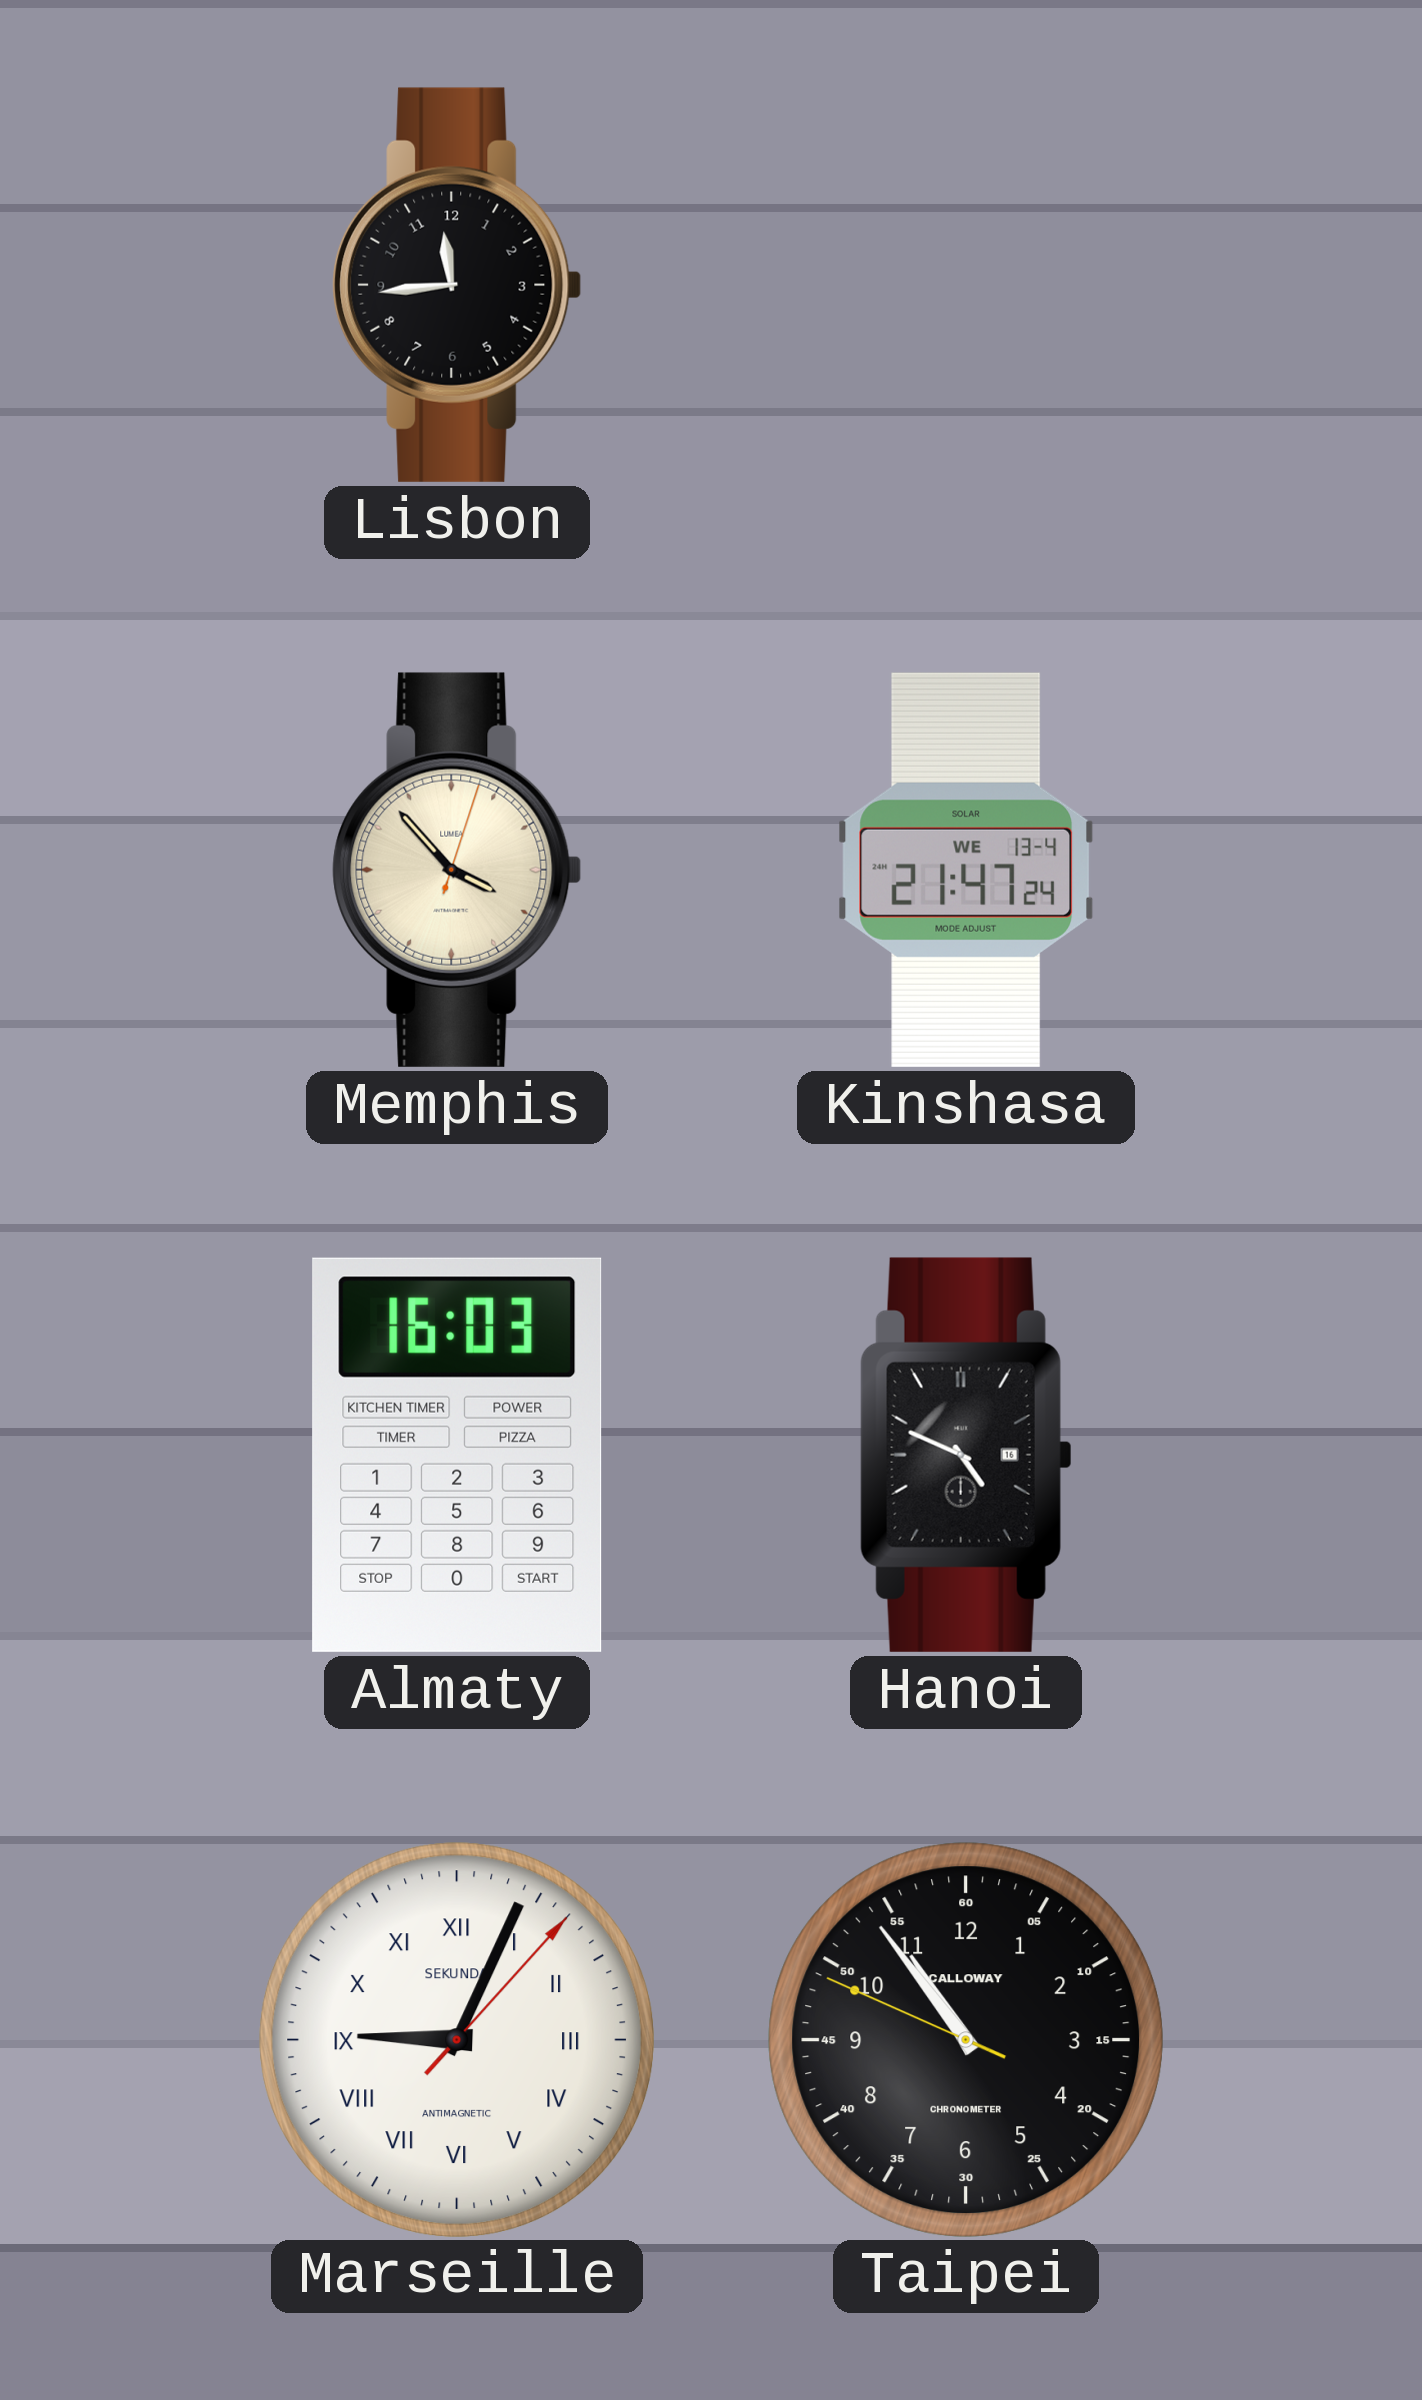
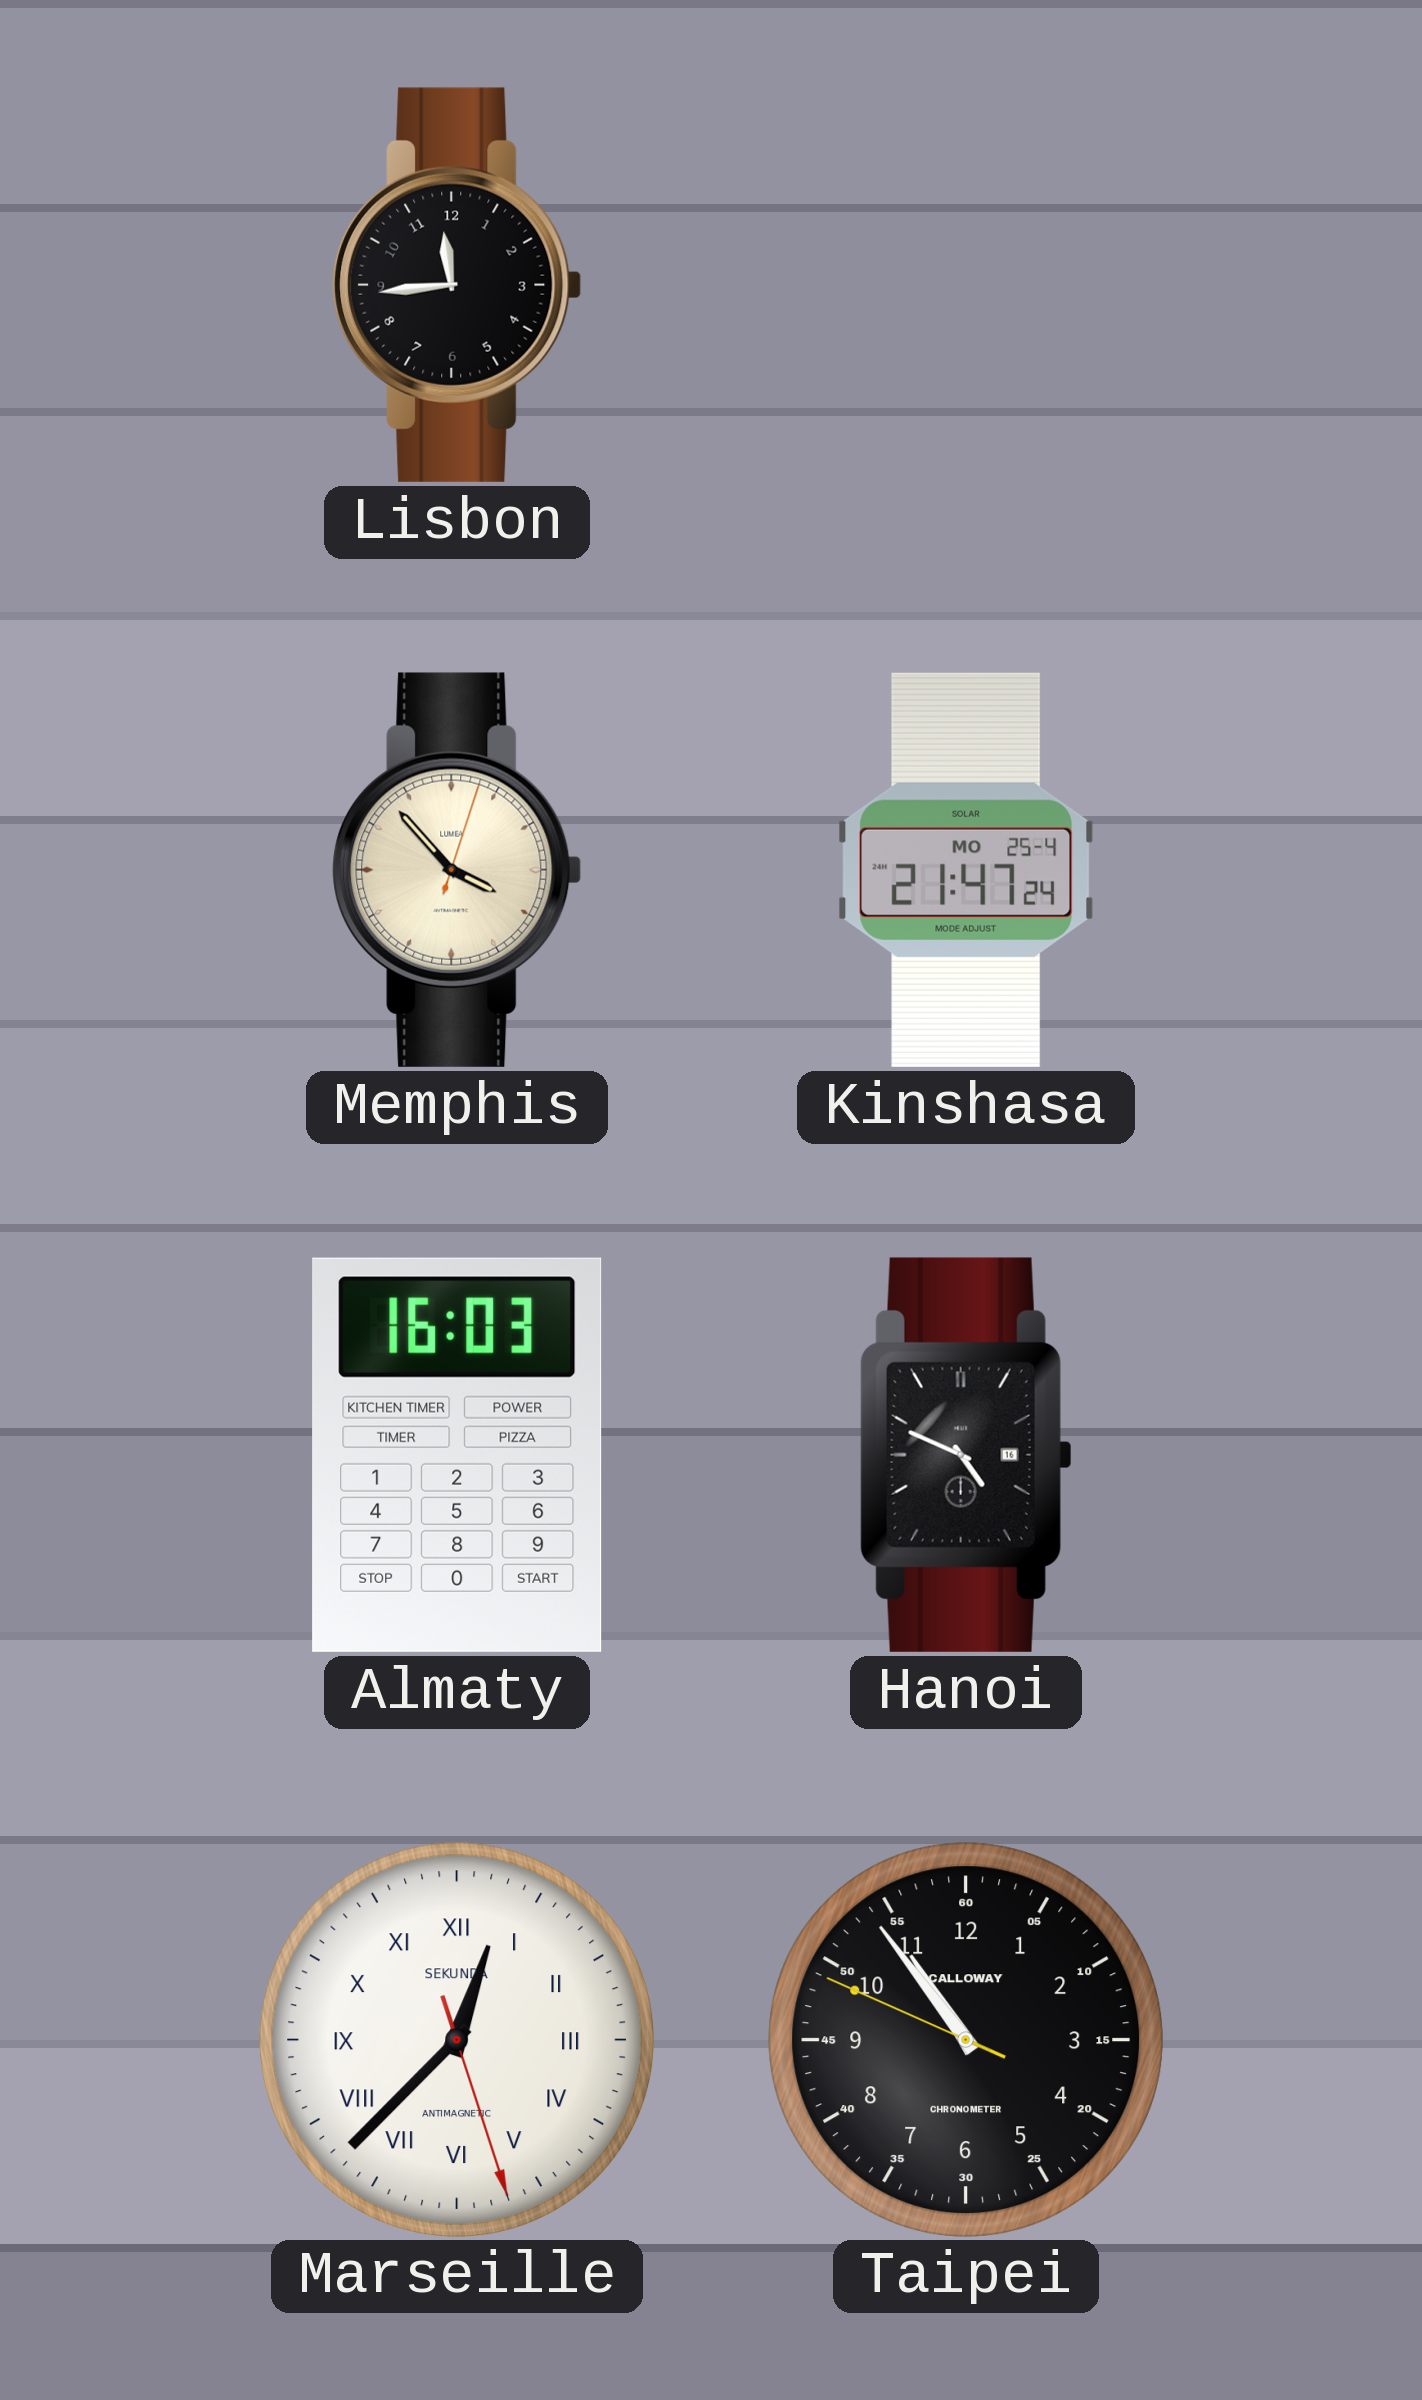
Kinshasa date: WE 13-4 -> MO 25-4
Marseille: 9:04 -> 12:37
